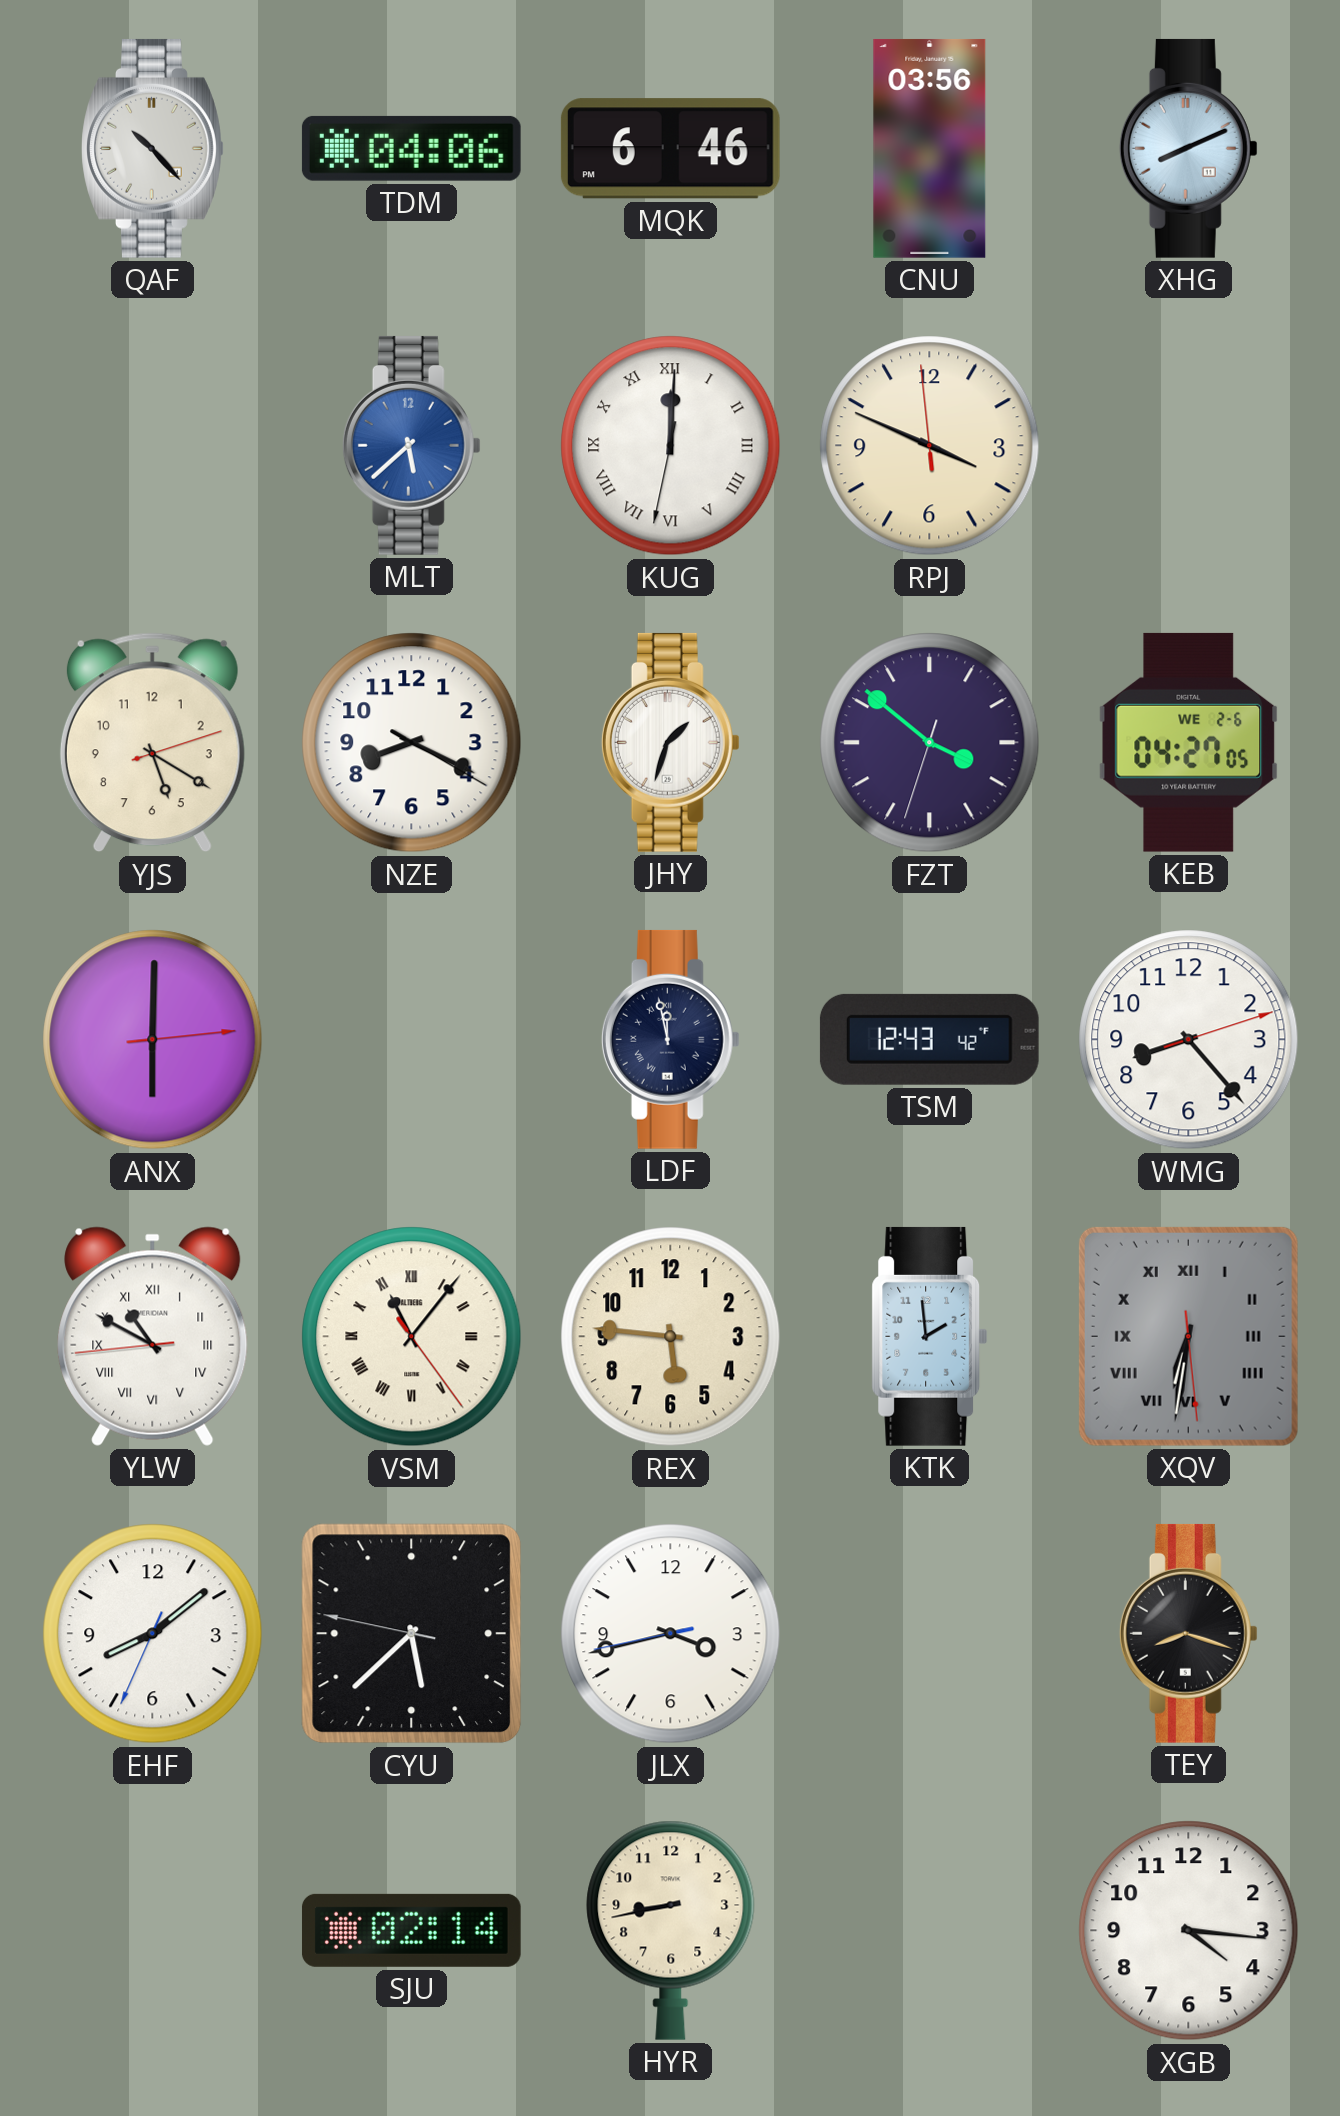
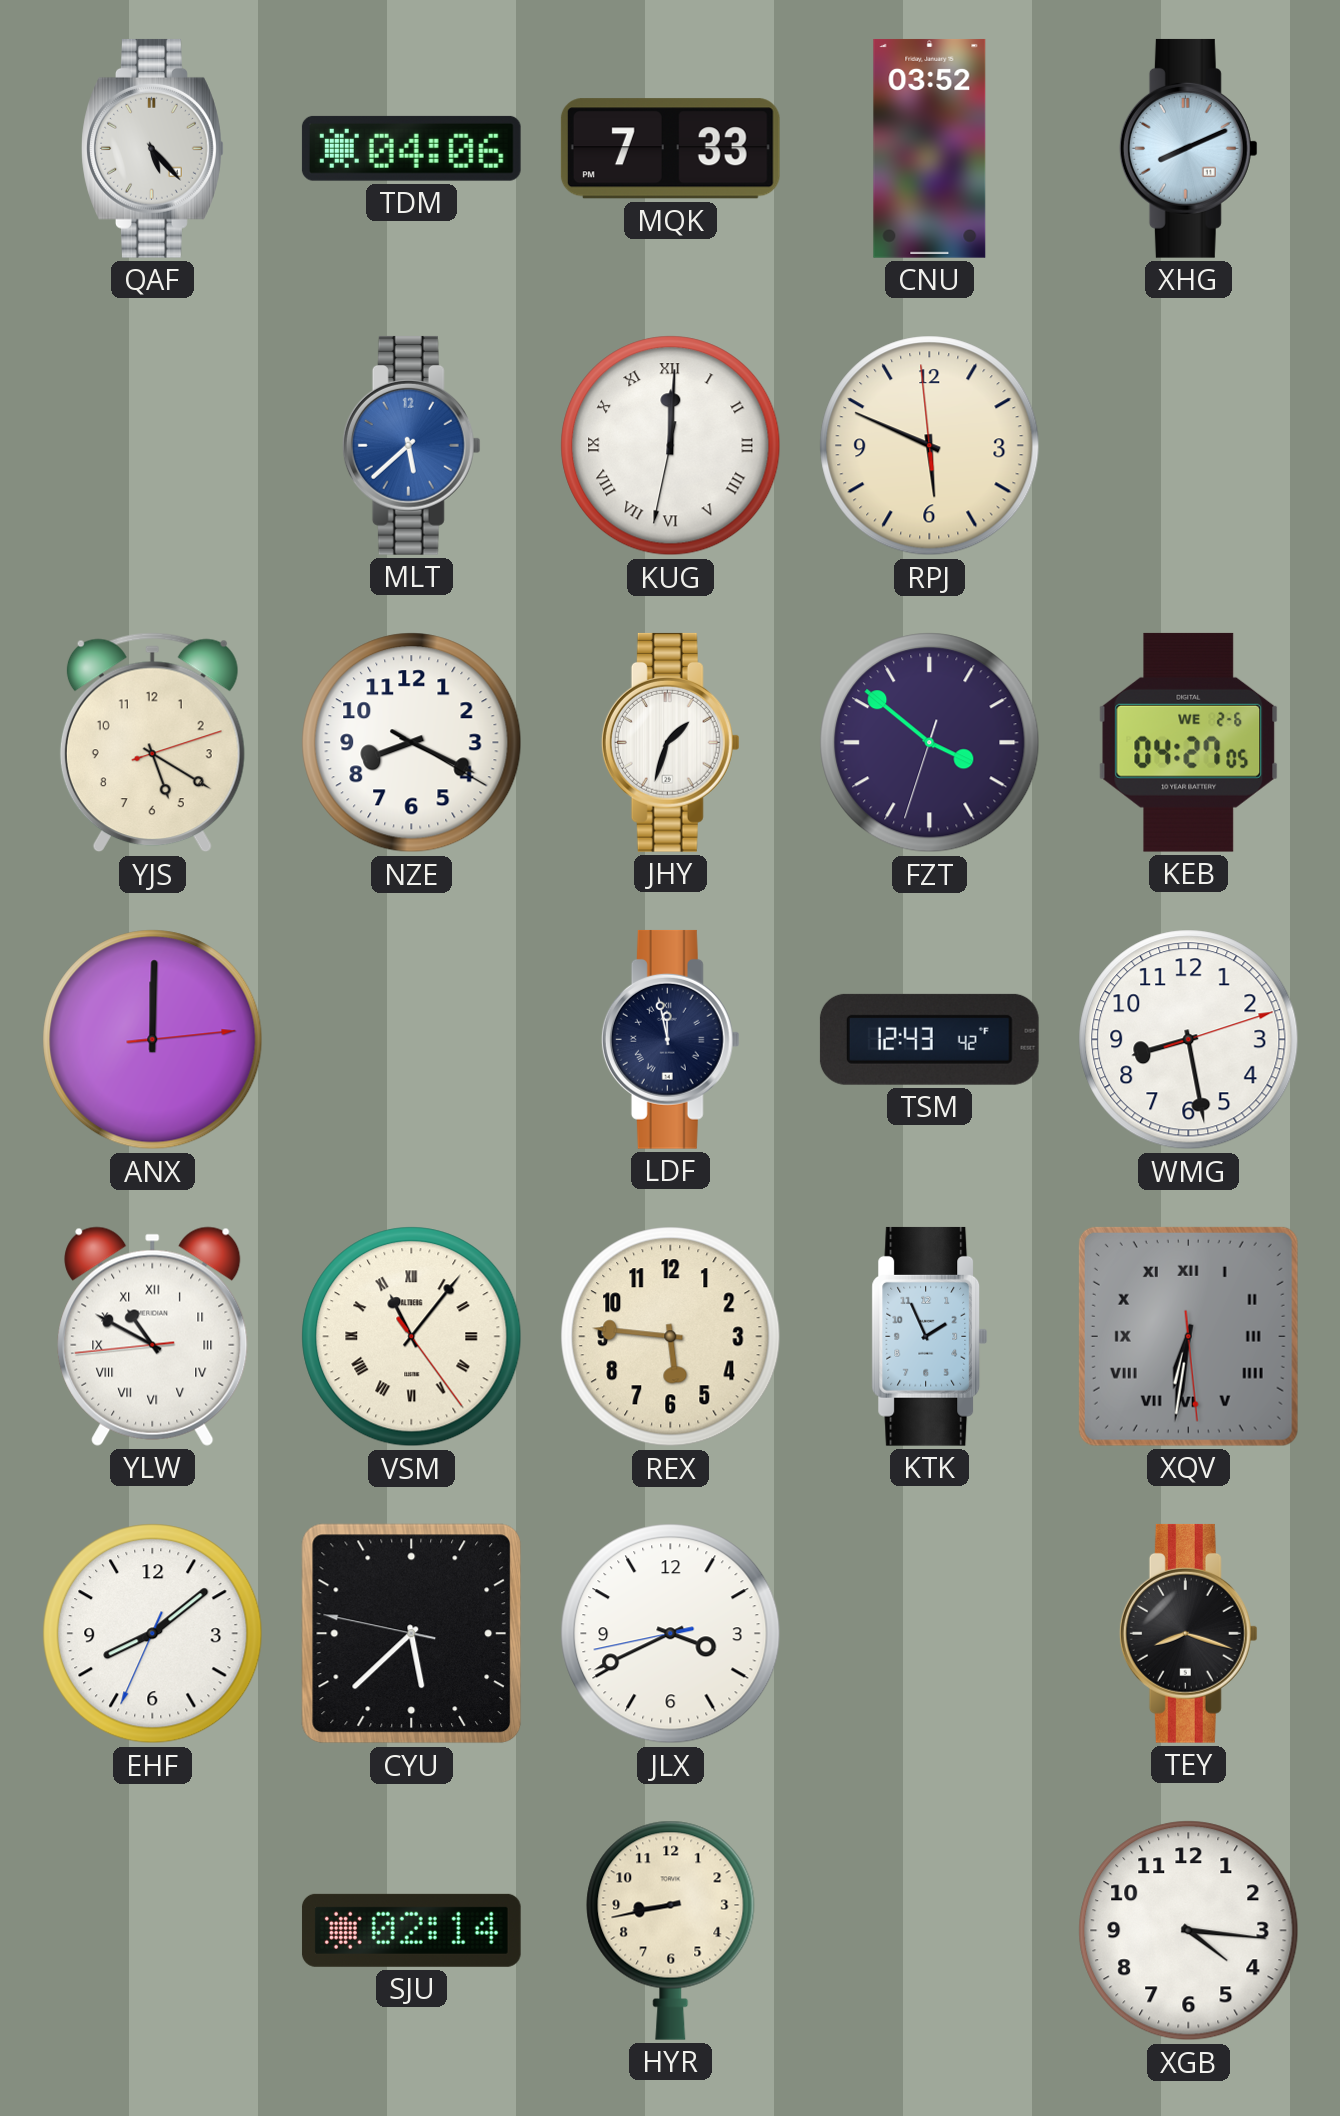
QAF: 10:23 -> 5:23
MQK: 6:46 -> 7:33
CNU: 03:56 -> 03:52
RPJ: 3:48 -> 5:48
ANX: 6:00 -> 12:00
WMG: 8:23 -> 8:28
KTK: 1:59 -> 1:56
JLX: 3:42 -> 3:40
